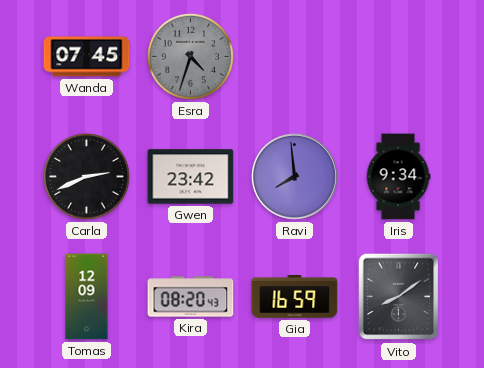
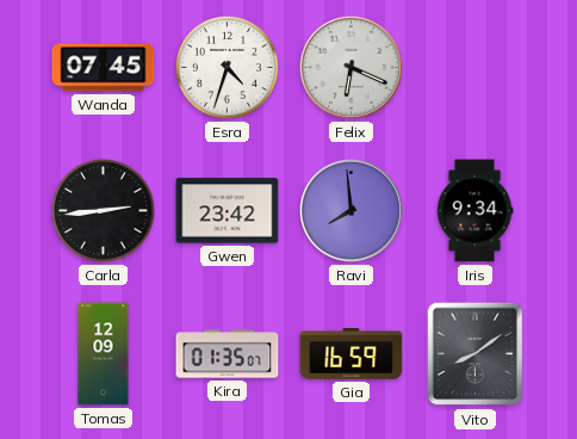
Esra dial: grey -> white
Felix: none -> 6:19
Carla: 2:41 -> 2:44
Kira: 08:20 -> 01:35
